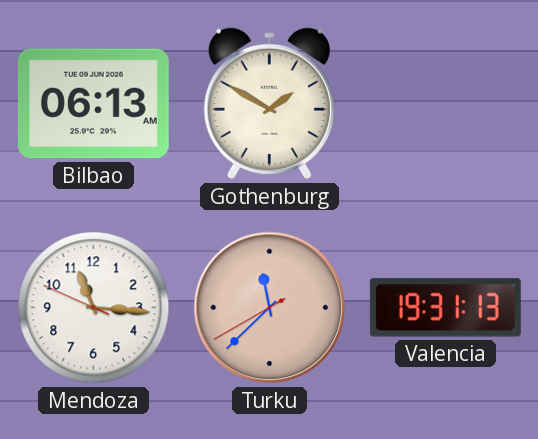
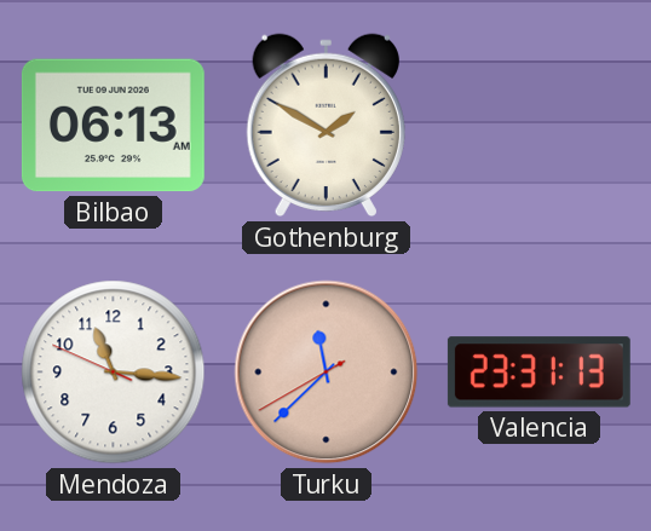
Valencia: 19:31 -> 23:31
